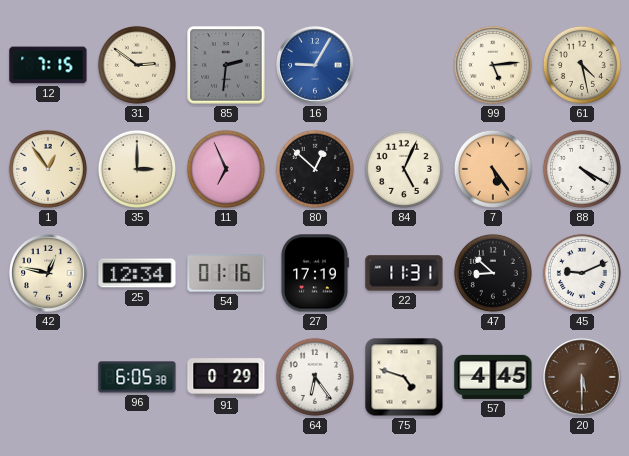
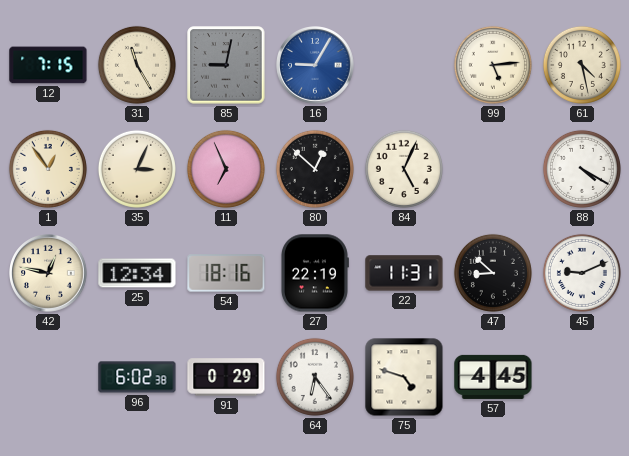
31: 2:51 -> 11:25
85: 2:31 -> 9:02
35: 3:00 -> 3:04
7: 5:24 -> none
54: 01:16 -> 18:16
27: 17:19 -> 22:19
96: 6:05 -> 6:02
20: 5:30 -> none
